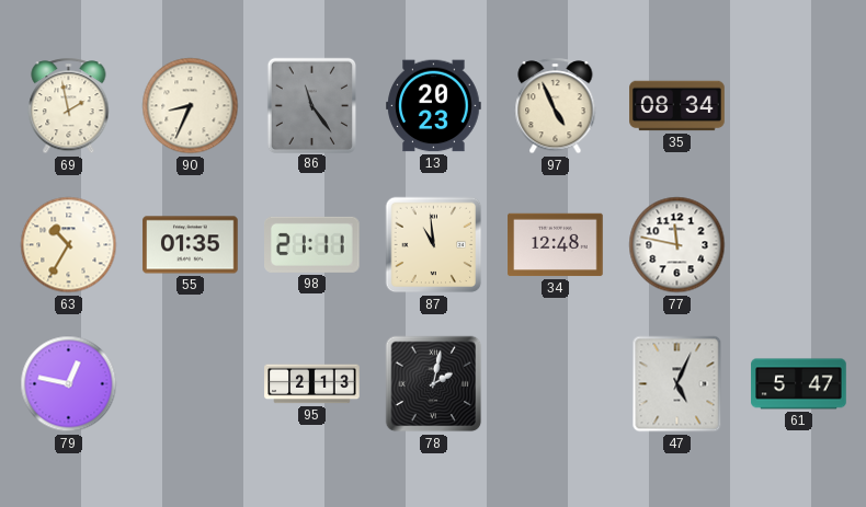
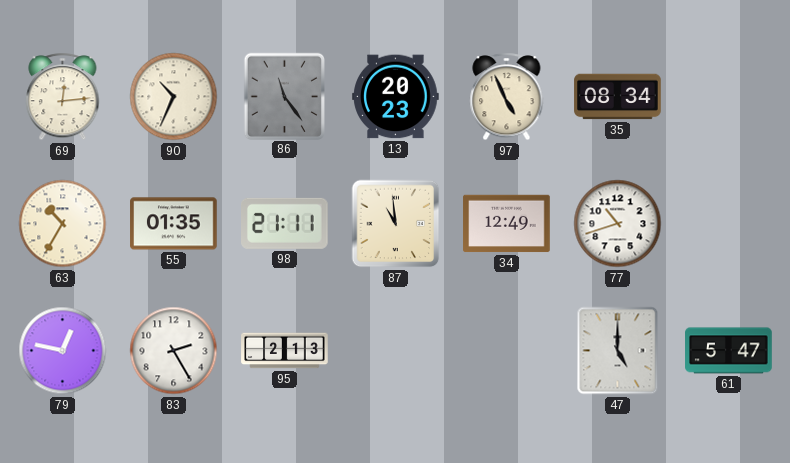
69: 1:58 -> 12:14
90: 8:34 -> 10:34
34: 12:48 -> 12:49
77: 11:47 -> 10:42
83: none -> 2:25
78: 2:02 -> none
47: 5:04 -> 5:00
